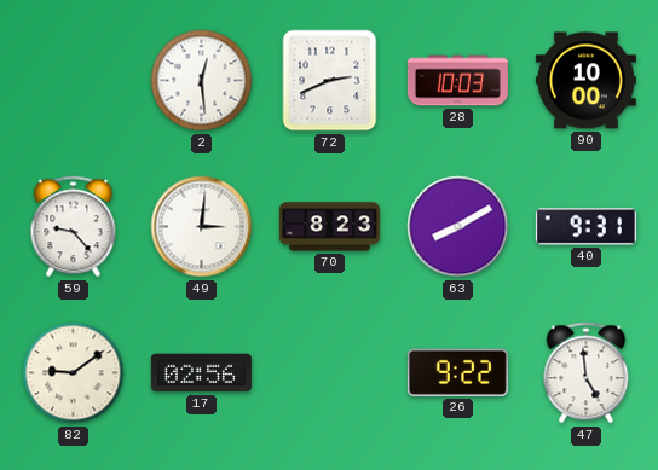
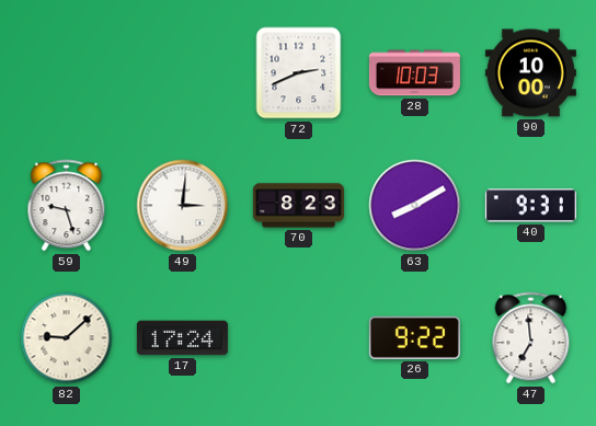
2: 12:29 -> none
59: 9:23 -> 9:27
82: 9:09 -> 9:08
17: 02:56 -> 17:24
47: 4:59 -> 6:59
